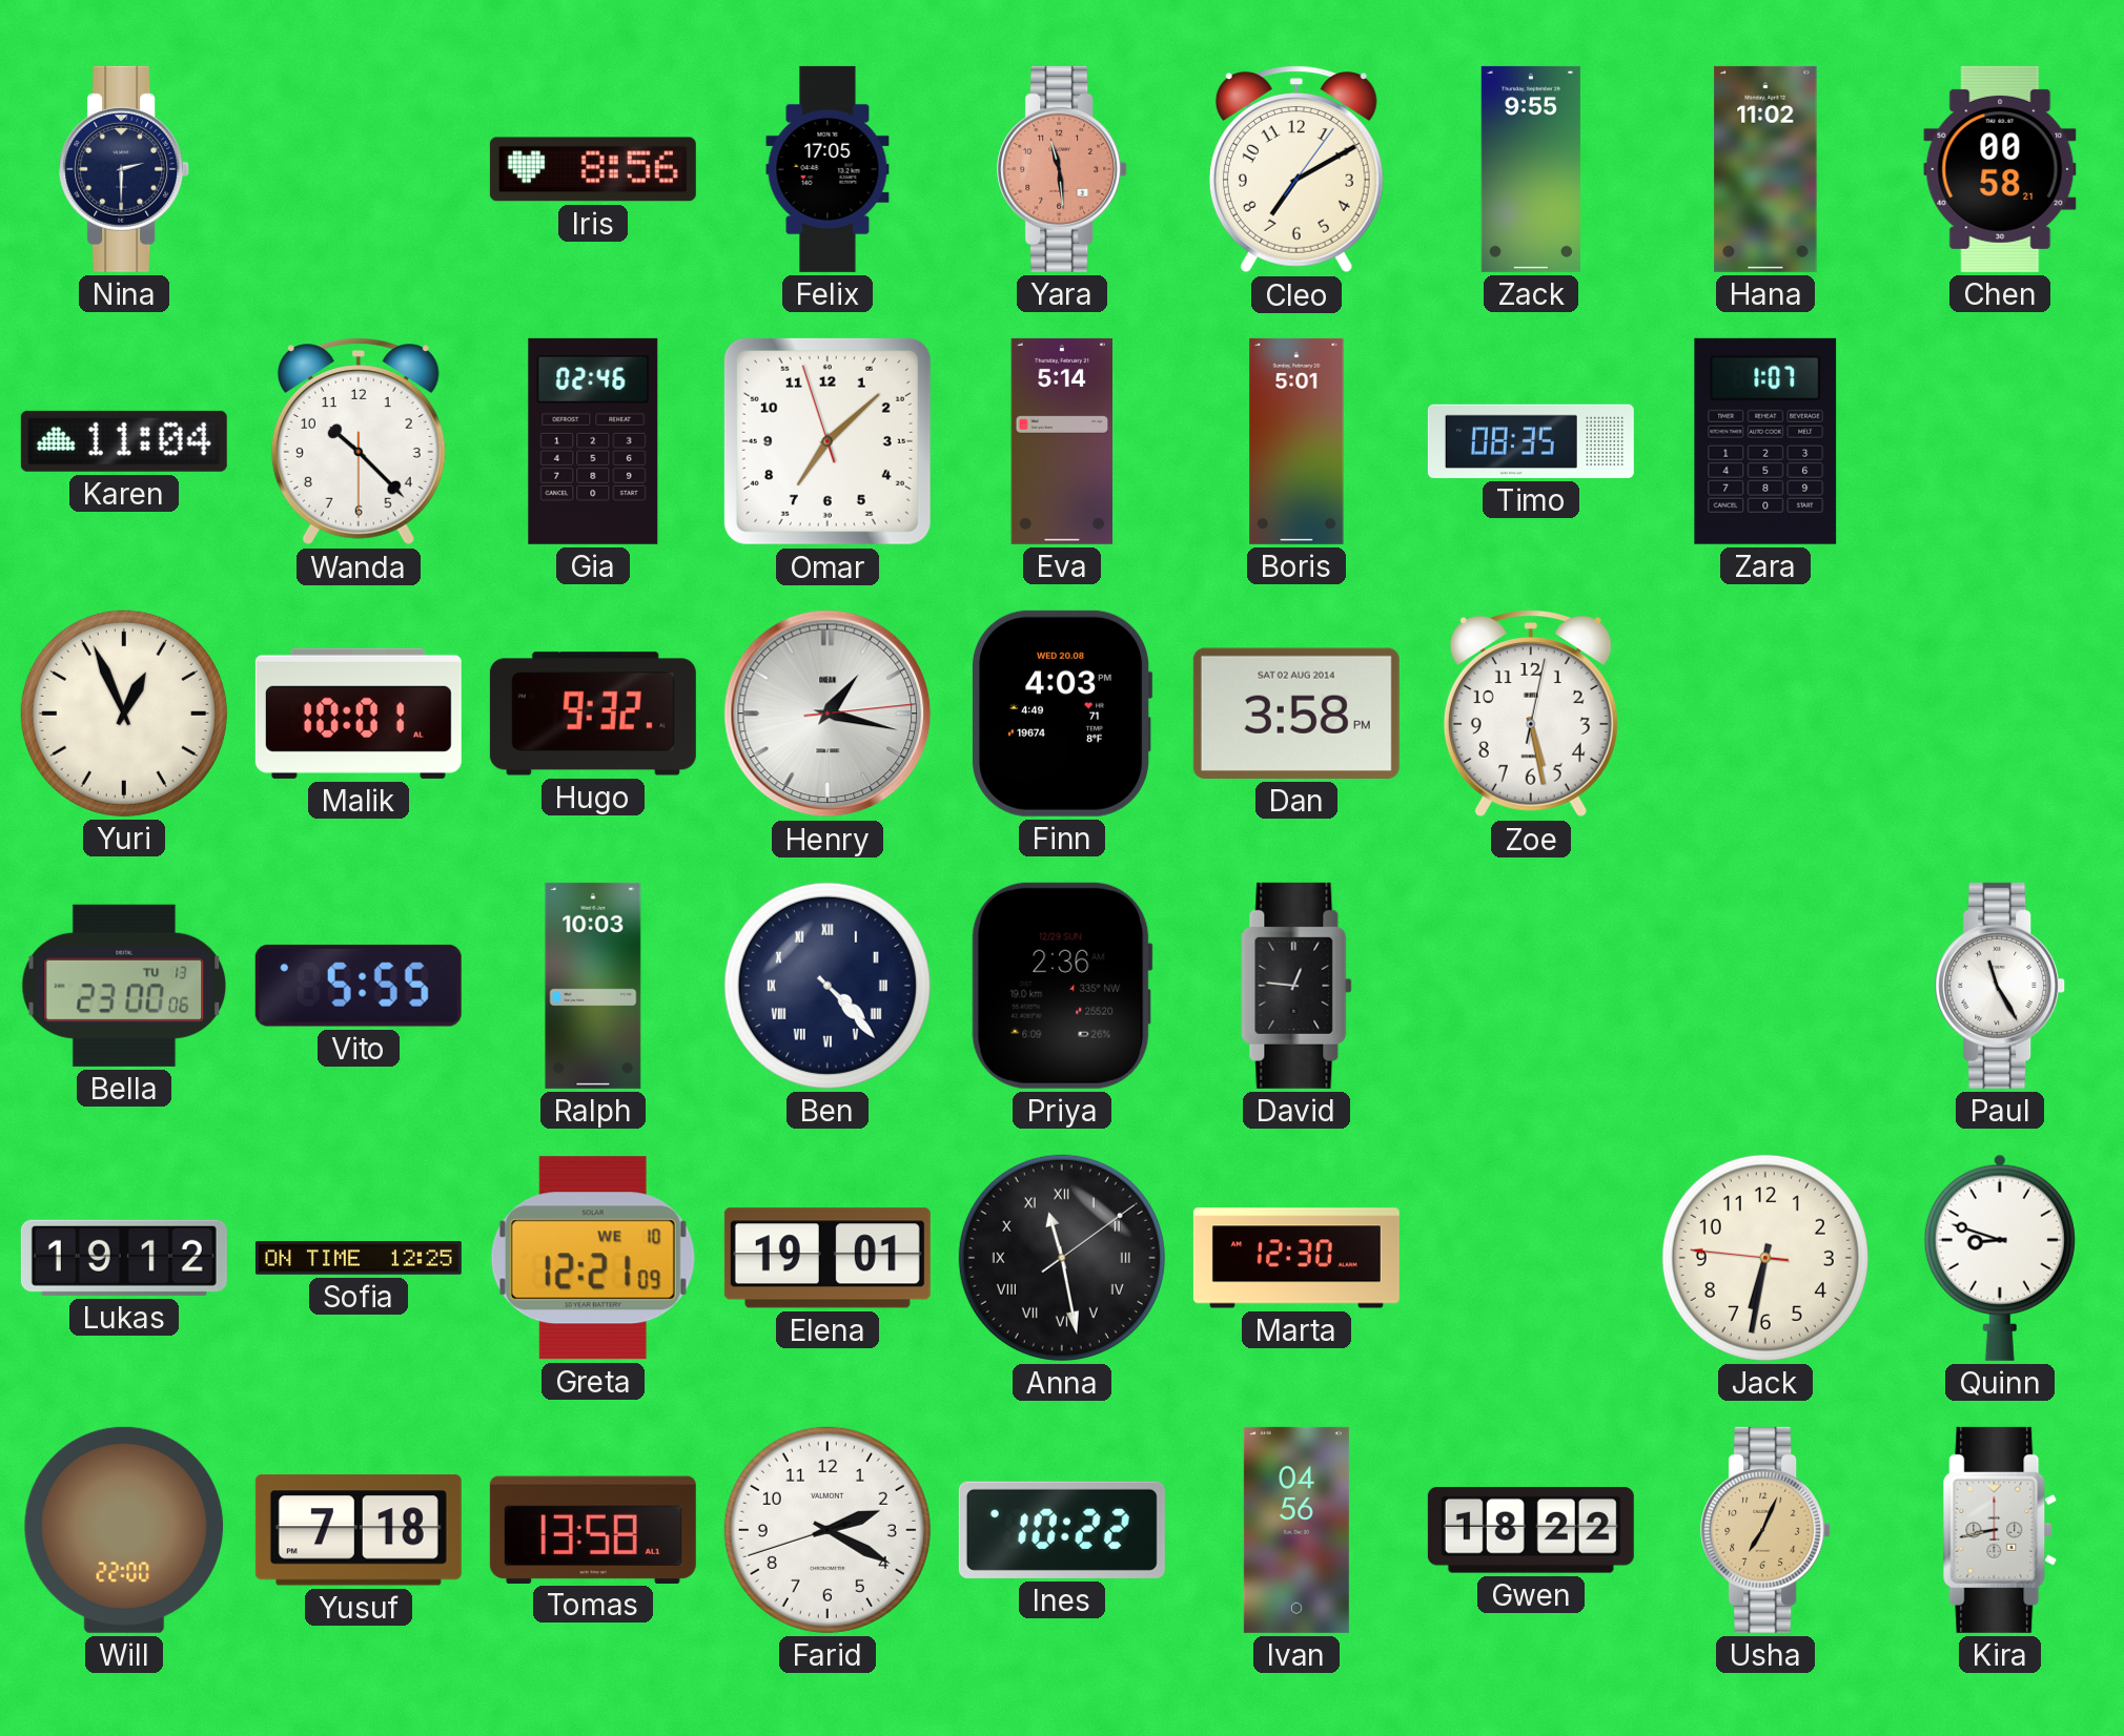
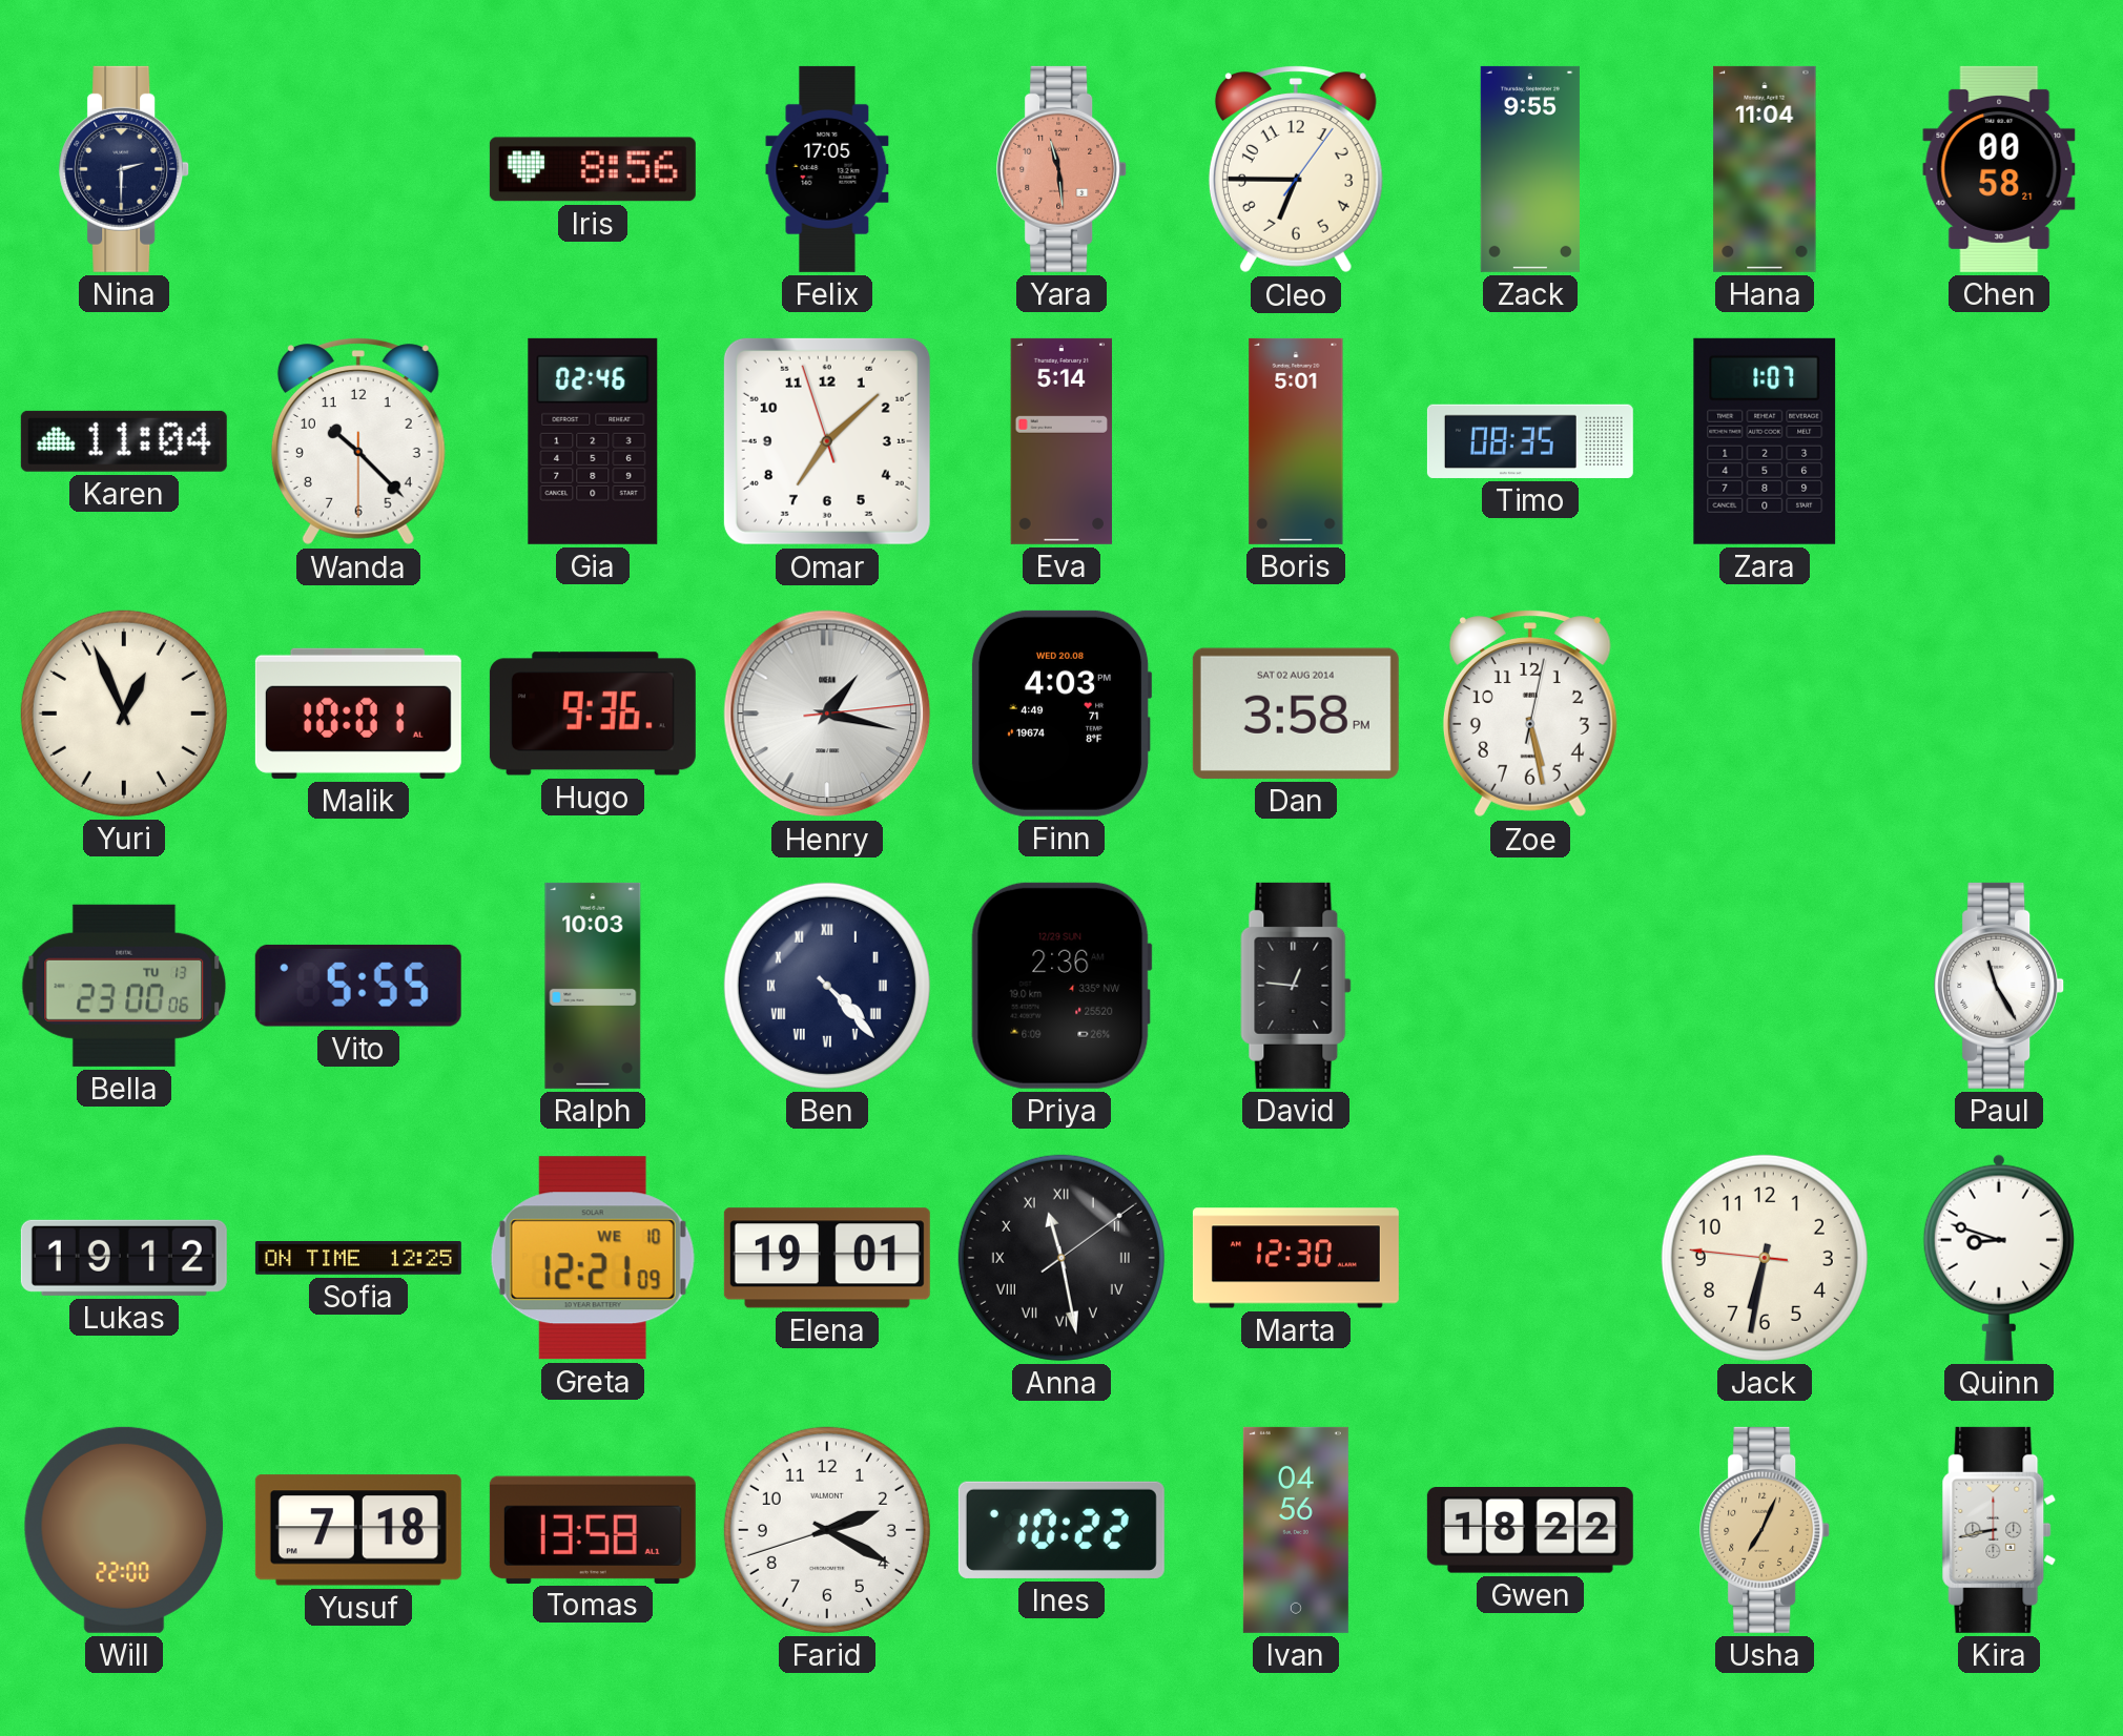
Cleo: 7:10 -> 6:45
Hana: 11:02 -> 11:04
Hugo: 9:32 -> 9:36
